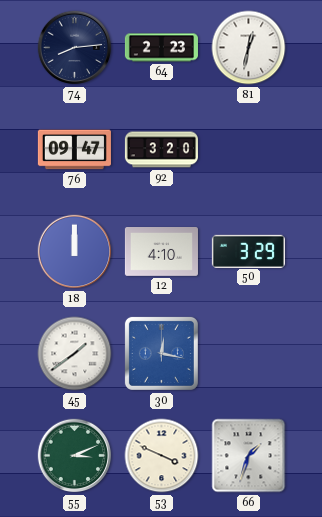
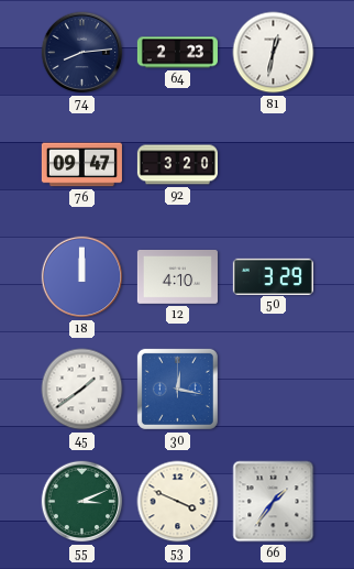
66: 1:33 -> 1:36
